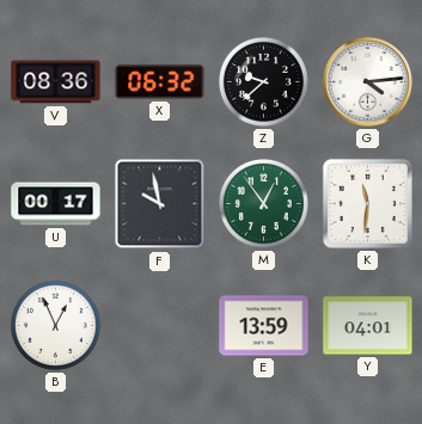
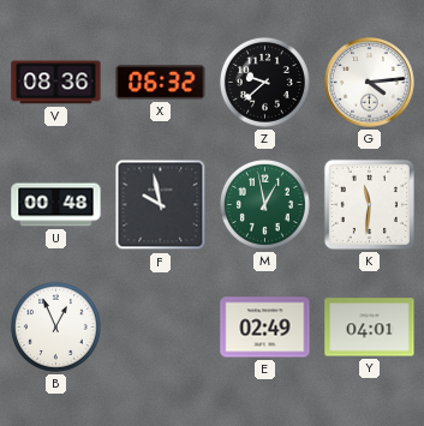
U: 00:17 -> 00:48
M: 12:54 -> 12:58
E: 13:59 -> 02:49
